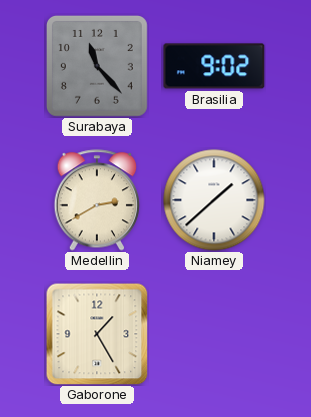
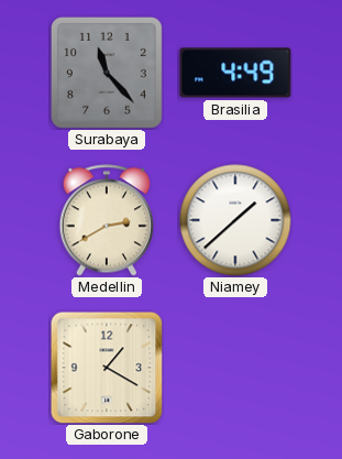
Brasilia: 9:02 -> 4:49
Gaborone: 1:25 -> 1:20
